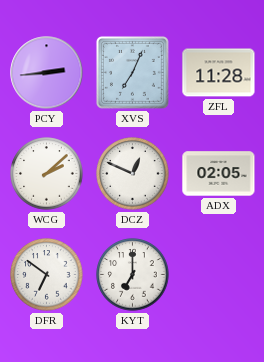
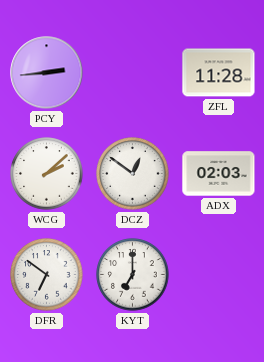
XVS: 7:04 -> none
DCZ: 12:49 -> 12:51
ADX: 02:05 -> 02:03
